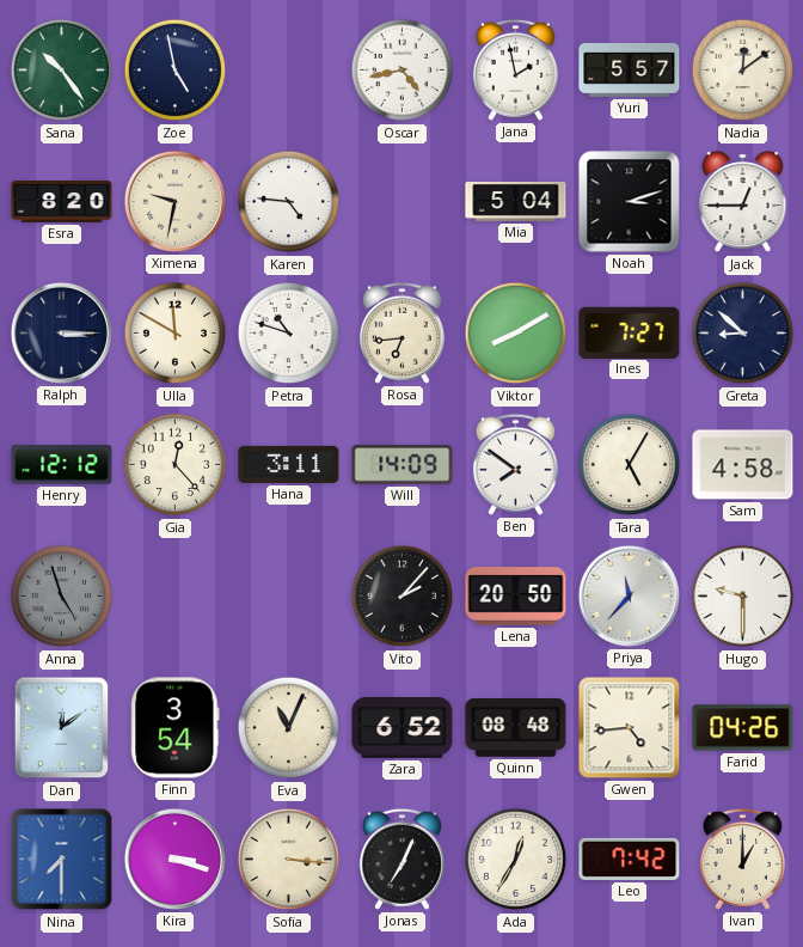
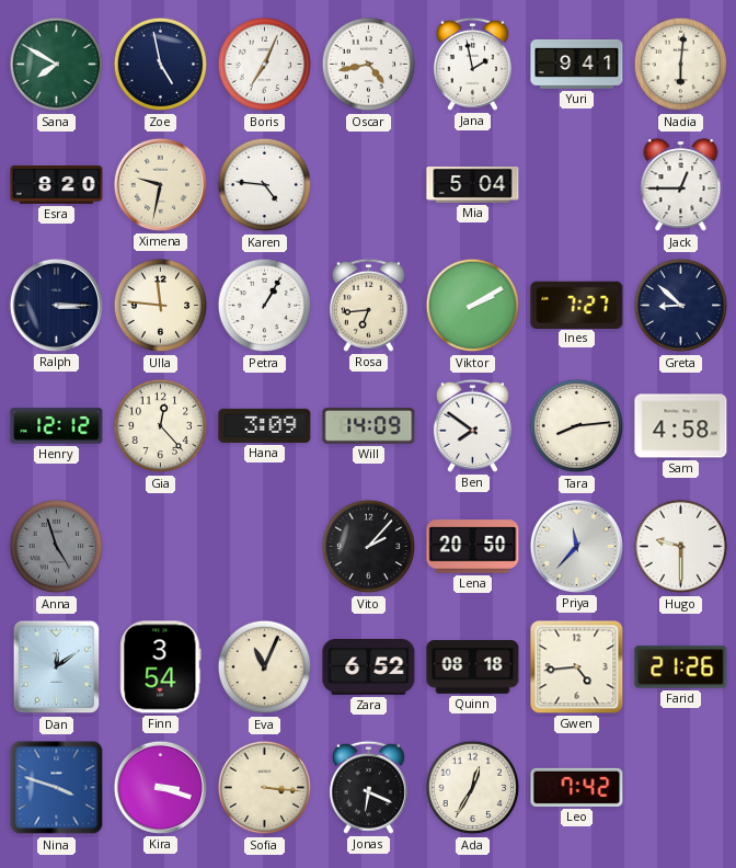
Sana: 10:24 -> 7:50
Boris: none -> 7:04
Yuri: 5:57 -> 9:41
Nadia: 12:09 -> 6:01
Noah: 3:12 -> none
Ulla: 11:50 -> 11:46
Petra: 10:48 -> 1:05
Viktor: 8:10 -> 2:10
Hana: 3:11 -> 3:09
Tara: 5:05 -> 8:14
Quinn: 08:48 -> 08:18
Farid: 04:26 -> 21:26
Nina: 7:30 -> 3:48
Jonas: 7:04 -> 6:19
Ivan: 1:00 -> none
